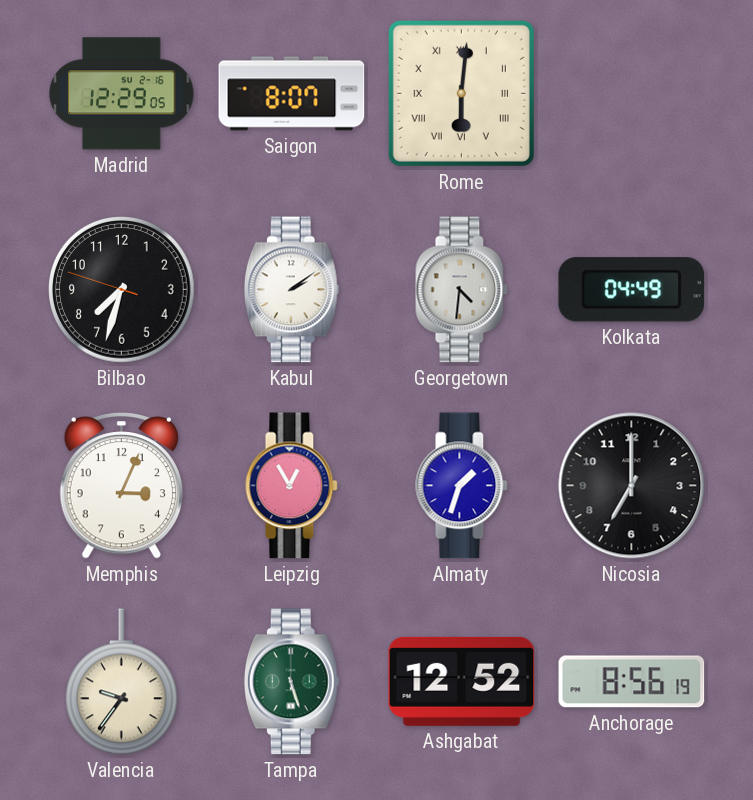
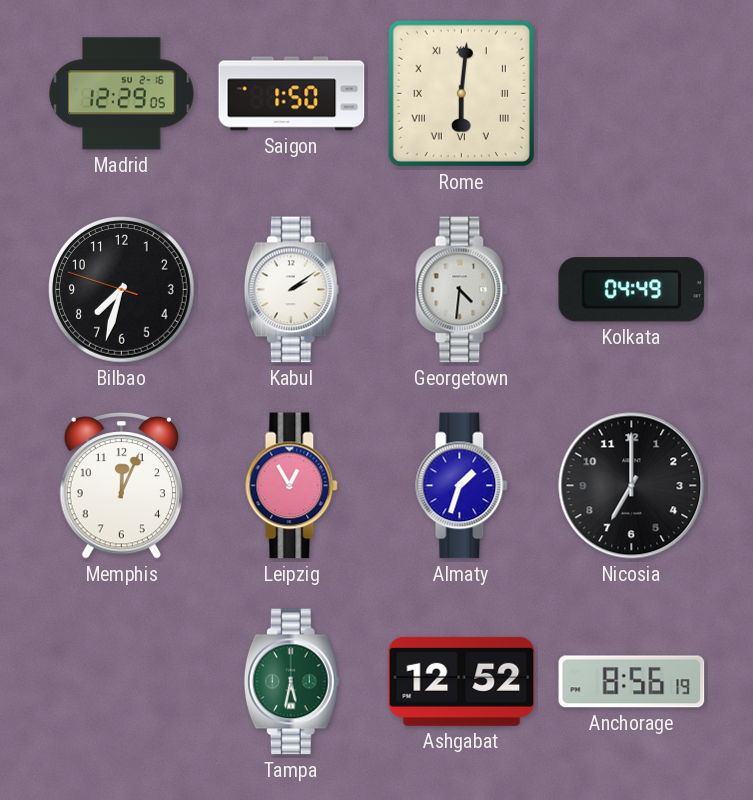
Saigon: 8:07 -> 1:50
Memphis: 3:04 -> 12:04
Valencia: 9:36 -> none
Tampa: 5:27 -> 5:32
